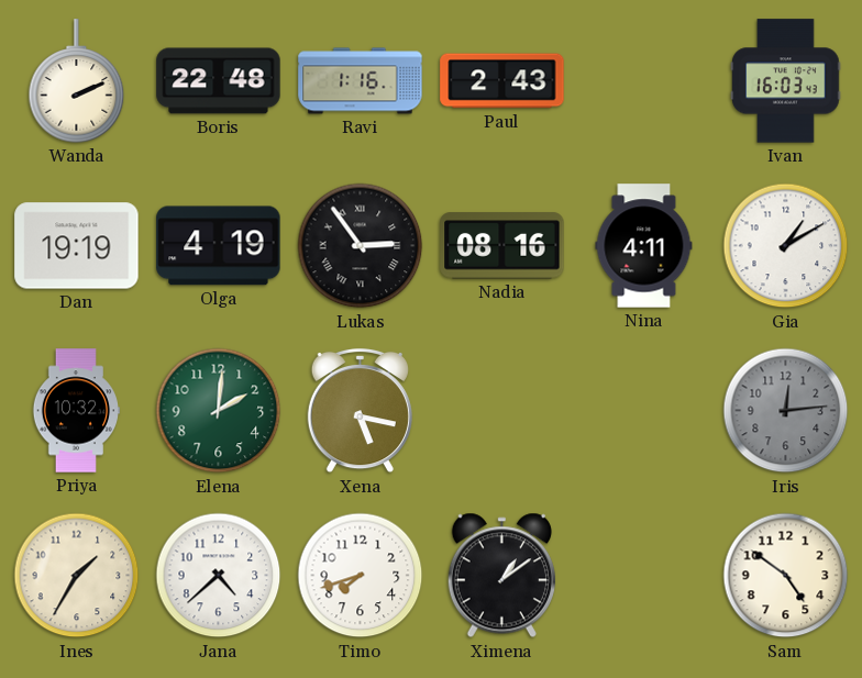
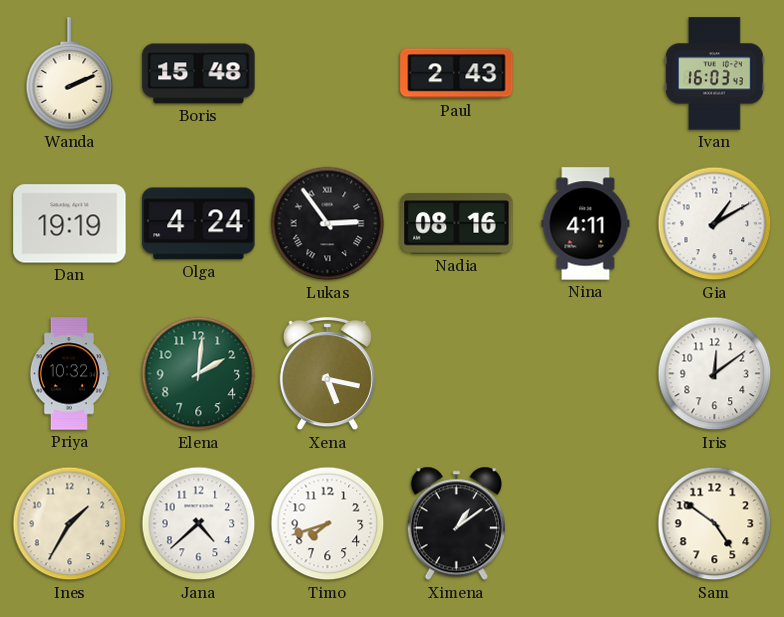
Boris: 22:48 -> 15:48
Ravi: 1:16 -> none
Olga: 4:19 -> 4:24
Iris: 12:14 -> 12:09
Iris dial: grey -> white
